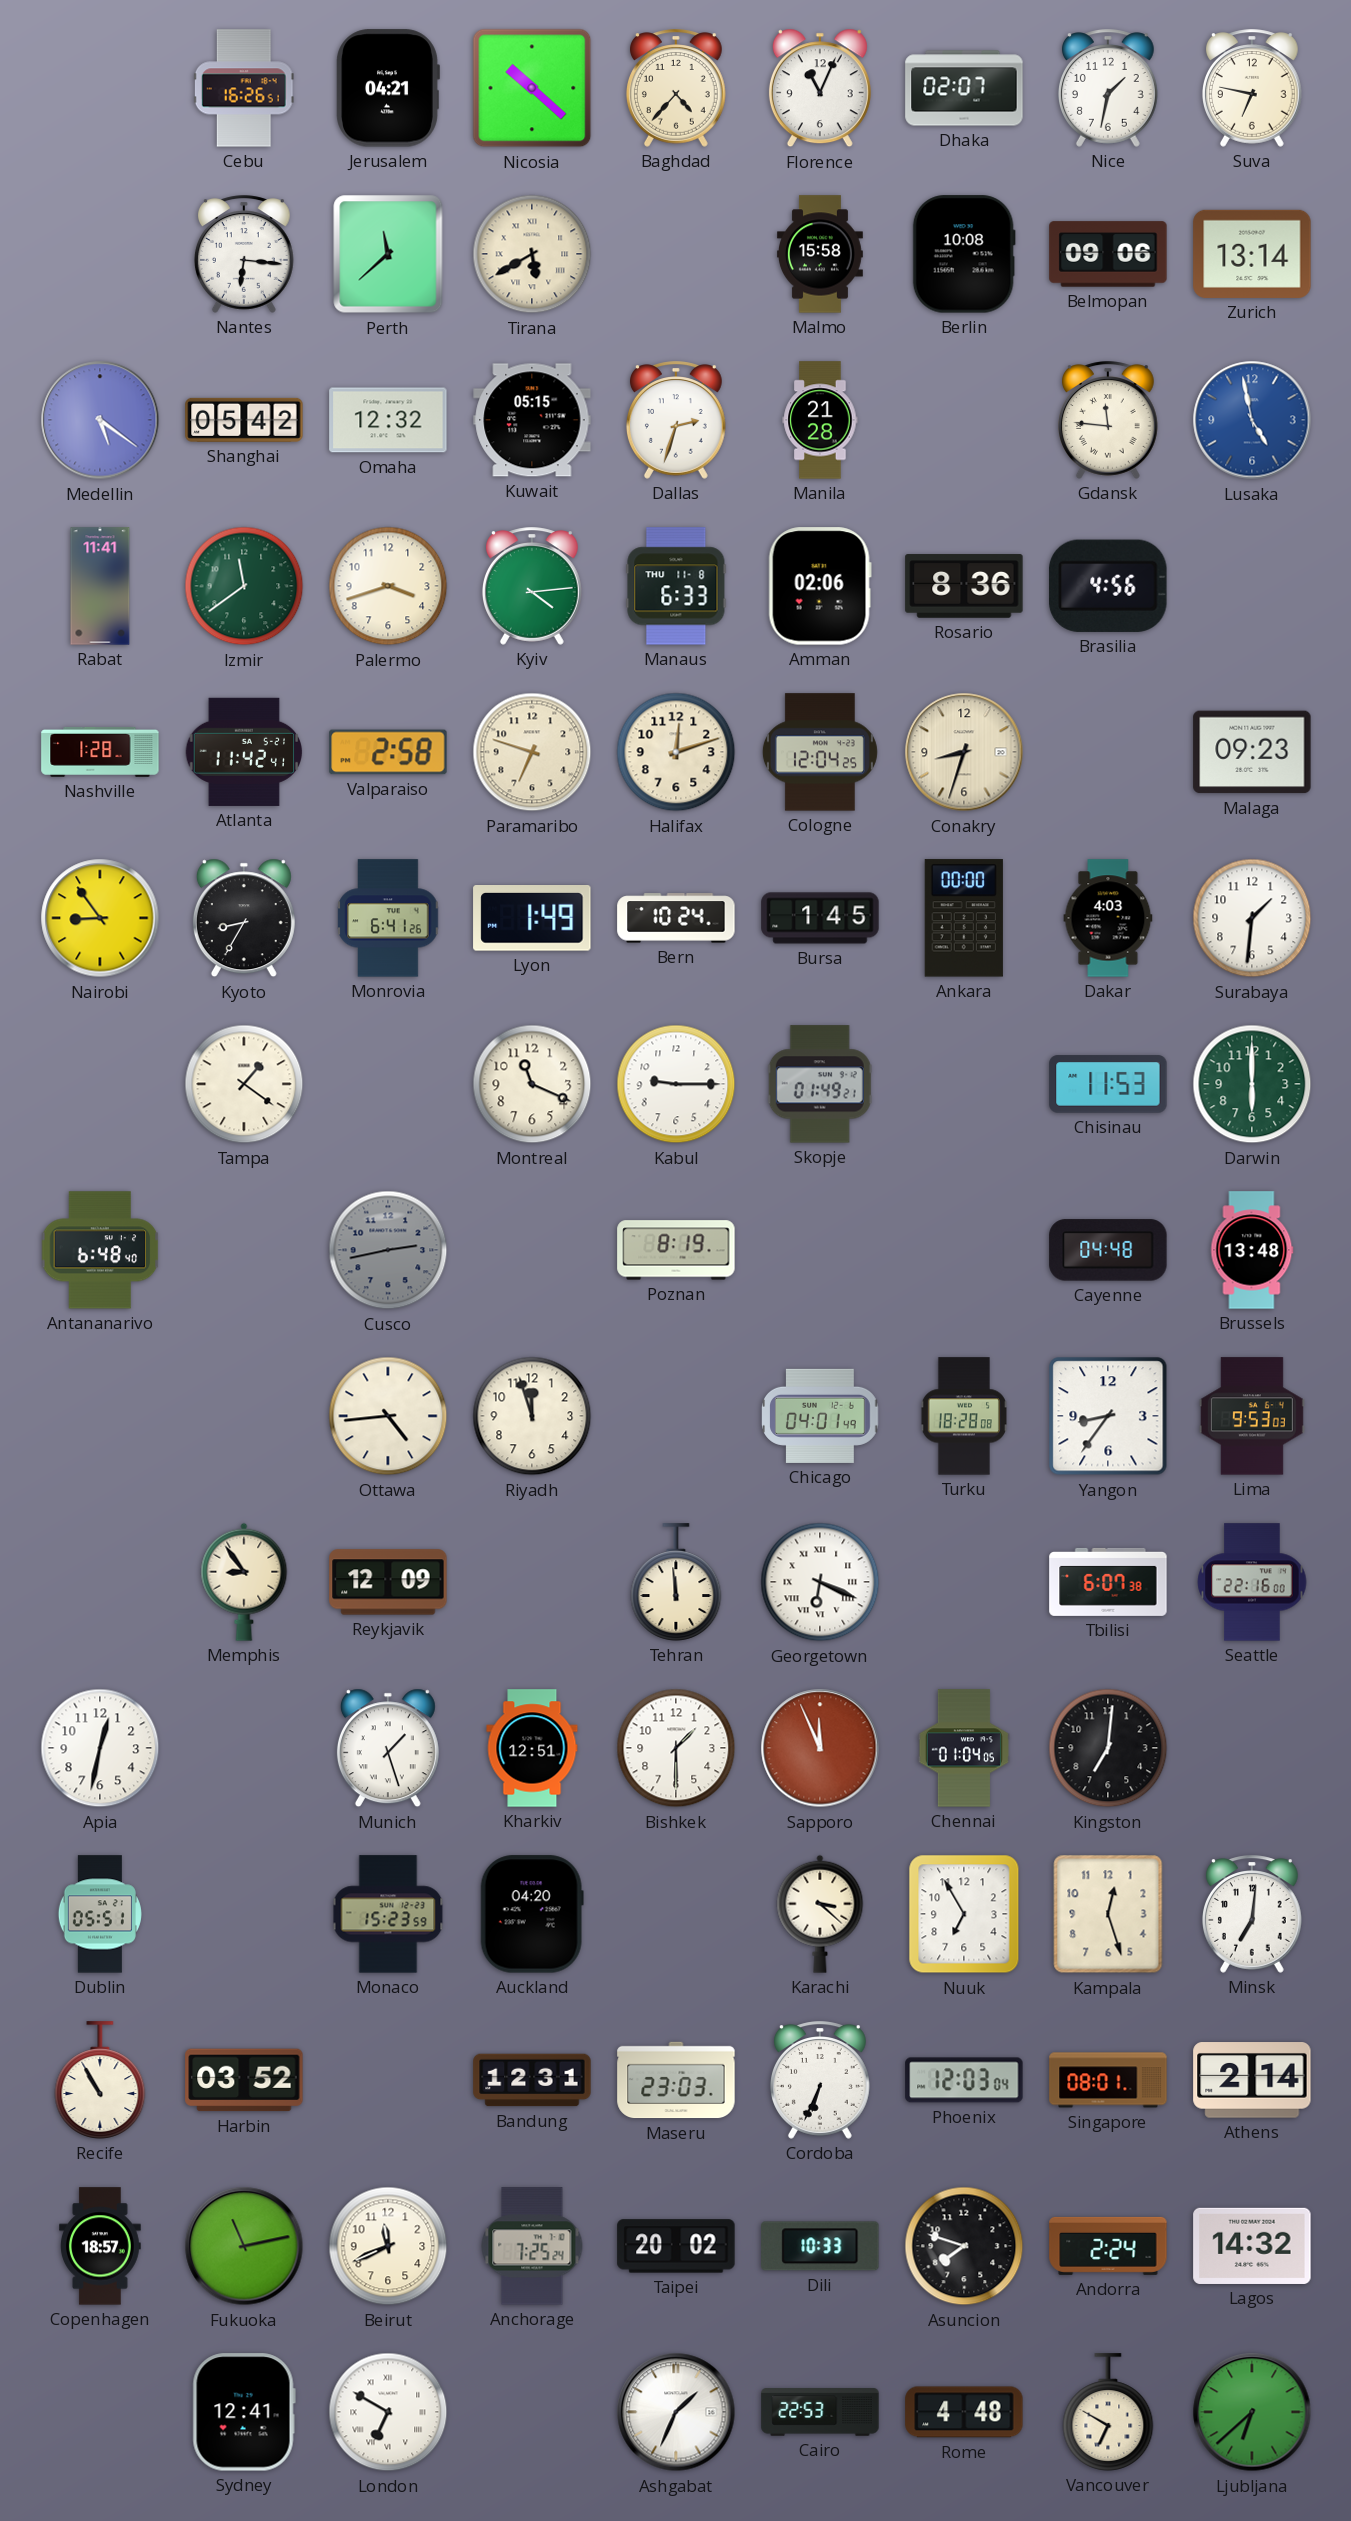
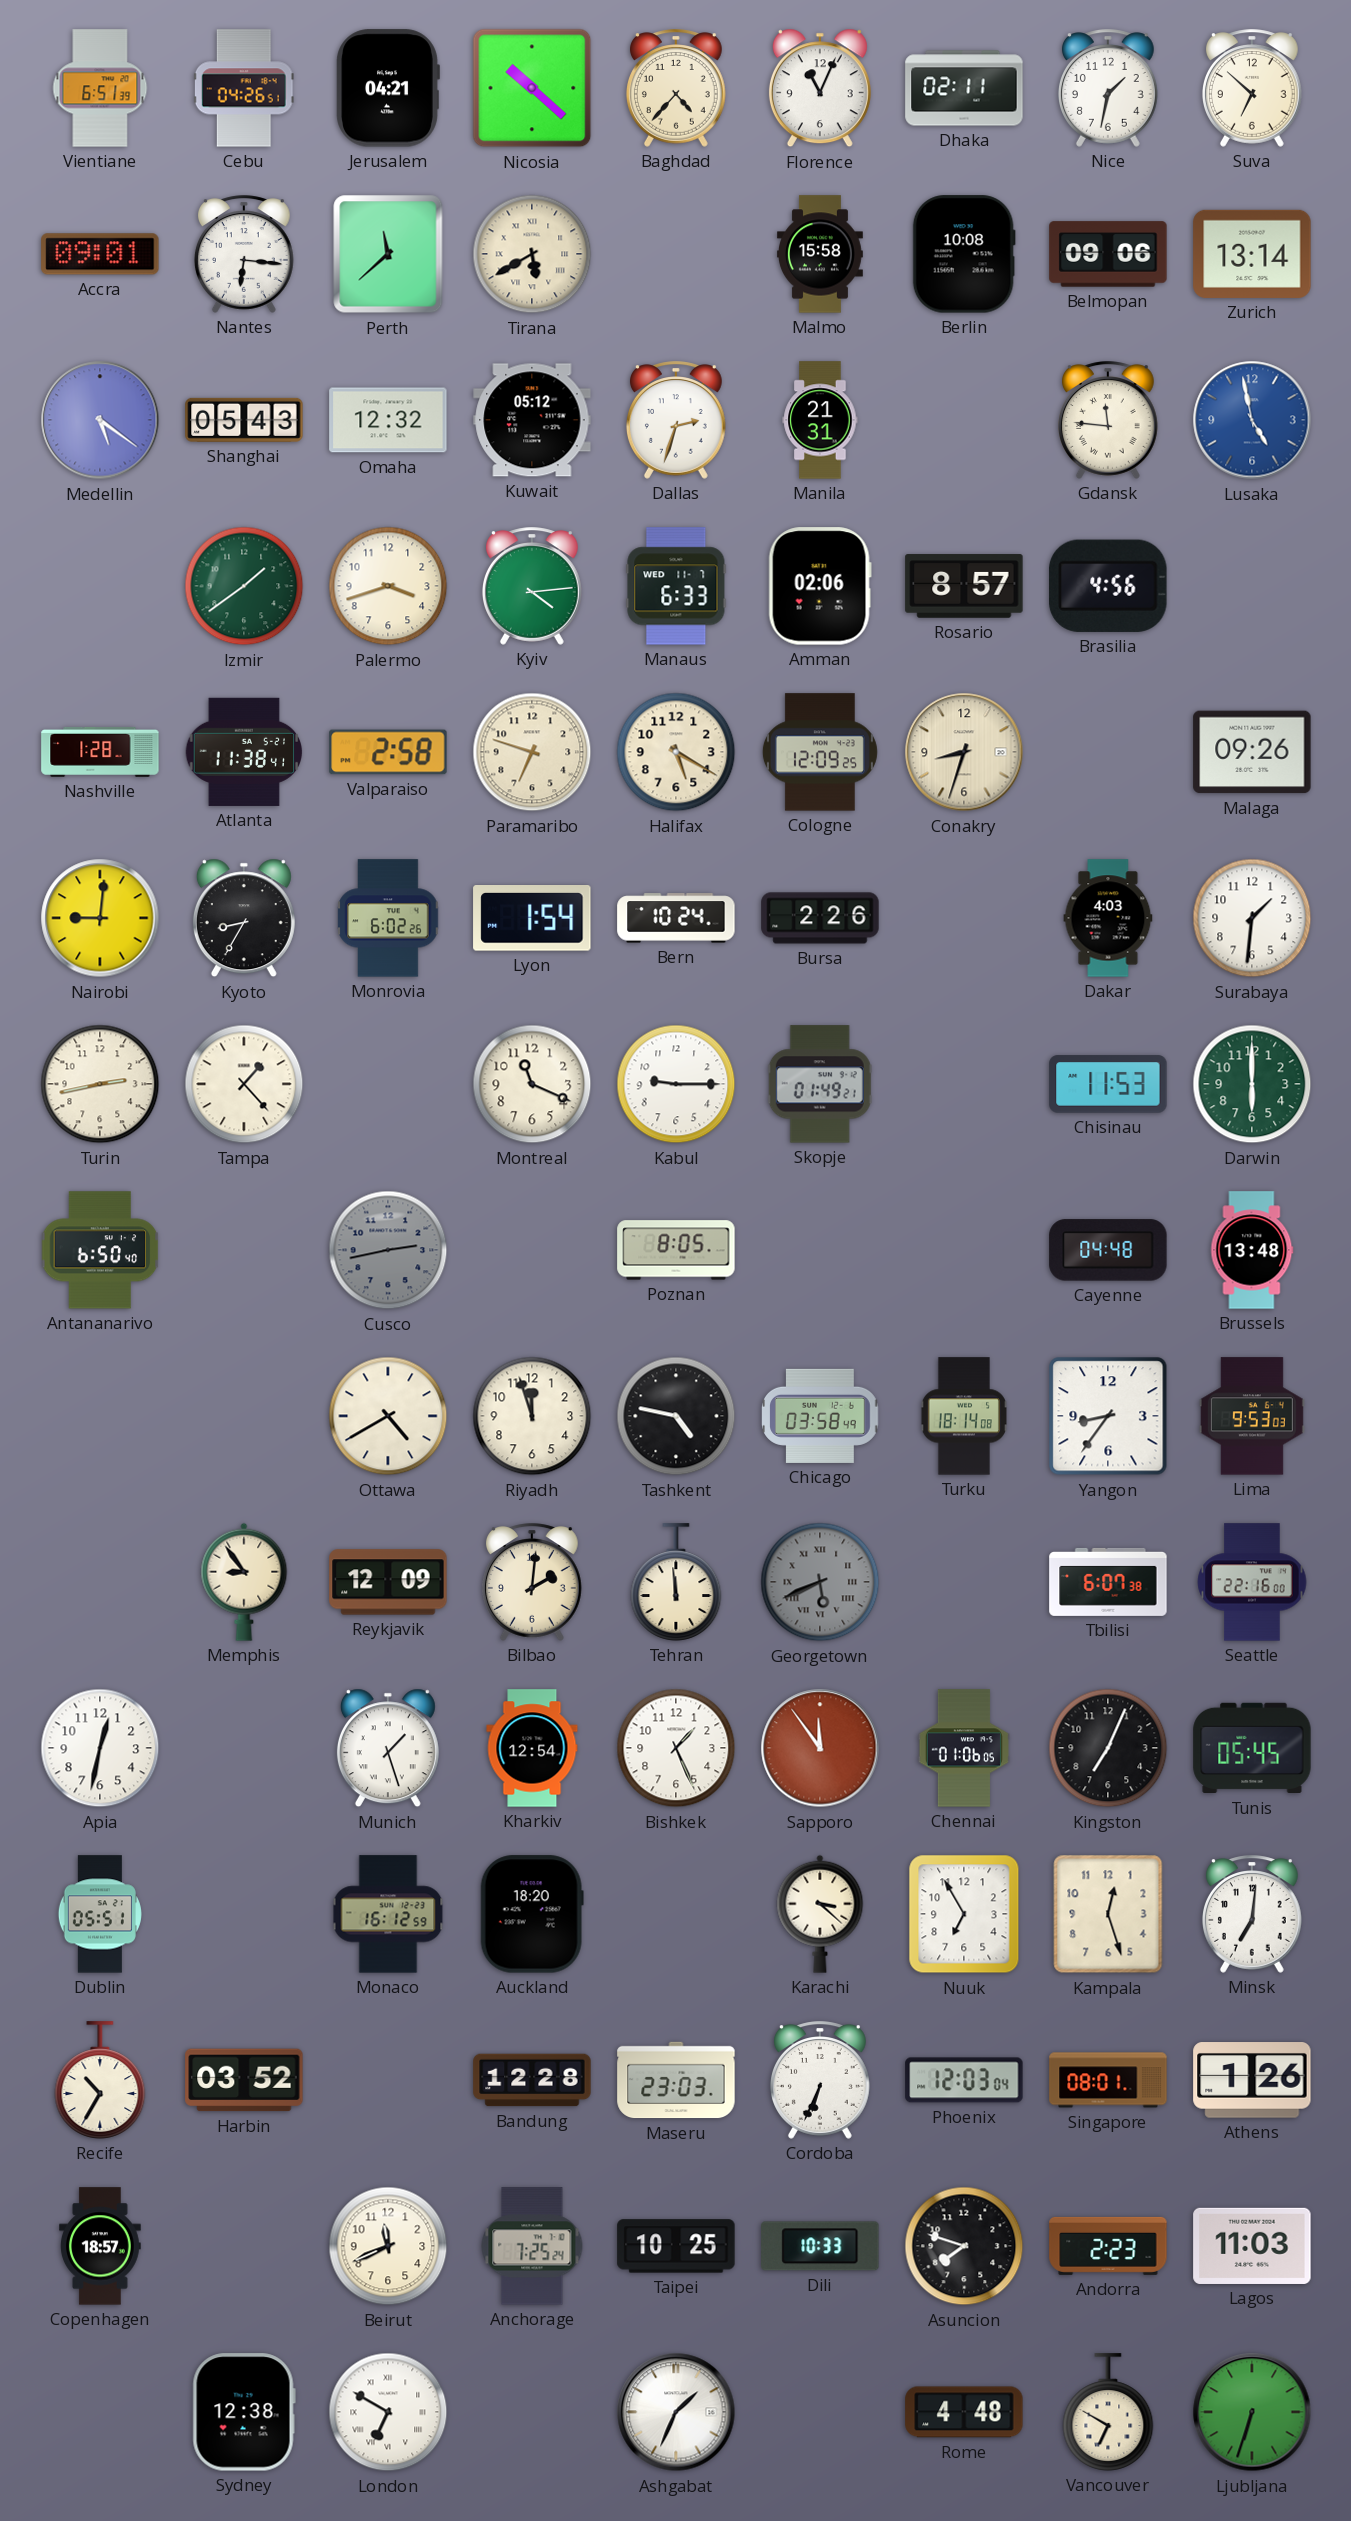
Vientiane: none -> 6:51
Cebu: 16:26 -> 04:26
Dhaka: 02:07 -> 02:11
Suva: 6:47 -> 6:52
Accra: none -> 09:01
Shanghai: 05:42 -> 05:43
Kuwait: 05:15 -> 05:12
Manila: 21:28 -> 21:31
Rabat: 11:41 -> none
Izmir: 11:39 -> 1:39
Manaus date: THU 11-8 -> WED 11-7
Rosario: 8:36 -> 8:57
Atlanta: 11:42 -> 11:38
Halifax: 12:12 -> 5:20
Cologne: 12:04 -> 12:09
Malaga: 09:23 -> 09:26
Nairobi: 8:54 -> 9:01
Monrovia: 6:41 -> 6:02
Lyon: 1:49 -> 1:54
Bursa: 1:45 -> 2:26
Ankara: 00:00 -> none
Turin: none -> 2:43
Tampa: 1:21 -> 1:23
Antananarivo: 6:48 -> 6:50
Poznan: 8:19 -> 8:05
Ottawa: 4:44 -> 4:40
Tashkent: none -> 4:47
Chicago: 04:01 -> 03:58
Turku: 18:28 -> 18:14
Bilbao: none -> 2:01
Georgetown: 6:19 -> 5:41
Georgetown dial: white -> grey
Kharkiv: 12:51 -> 12:54
Bishkek: 1:30 -> 1:26
Sapporo: 11:56 -> 11:54
Chennai: 01:04 -> 01:06
Kingston: 7:01 -> 7:04
Tunis: none -> 05:45
Monaco: 15:23 -> 16:12
Auckland: 04:20 -> 18:20
Recife: 10:55 -> 10:35
Bandung: 12:31 -> 12:28
Athens: 2:14 -> 1:26
Fukuoka: 11:13 -> none
Taipei: 20:02 -> 10:25
Andorra: 2:24 -> 2:23
Lagos: 14:32 -> 11:03
Sydney: 12:41 -> 12:38
Cairo: 22:53 -> none
Ljubljana: 6:38 -> 6:33
